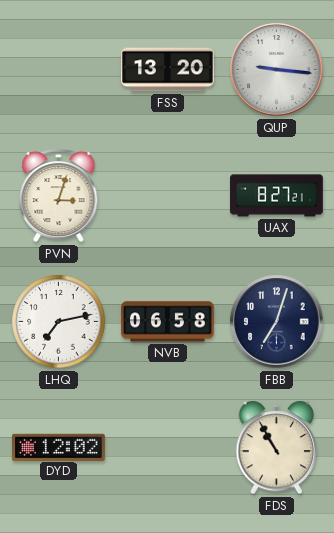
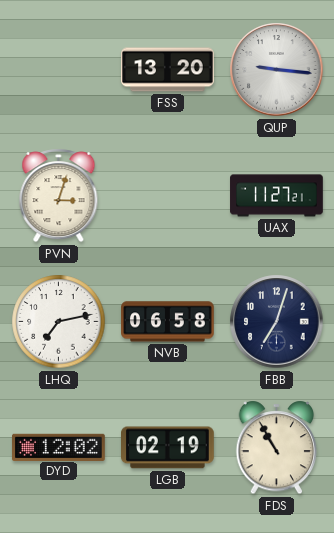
UAX: 8:27 -> 11:27
LGB: none -> 02:19
